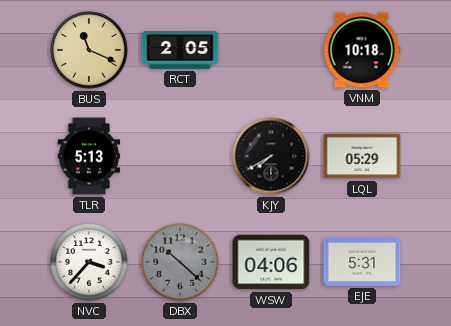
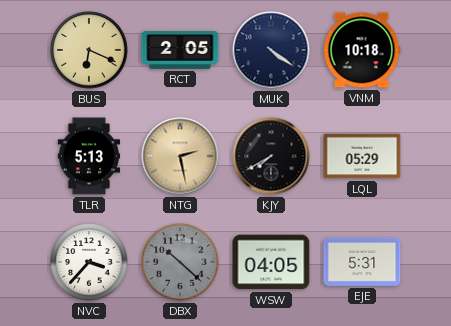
BUS: 11:19 -> 6:19
MUK: none -> 4:21
NTG: none -> 2:28
WSW: 04:06 -> 04:05
